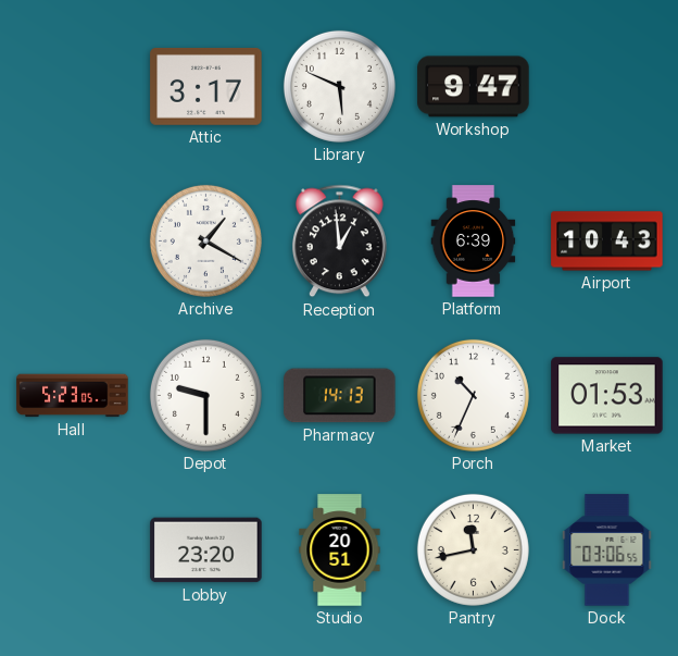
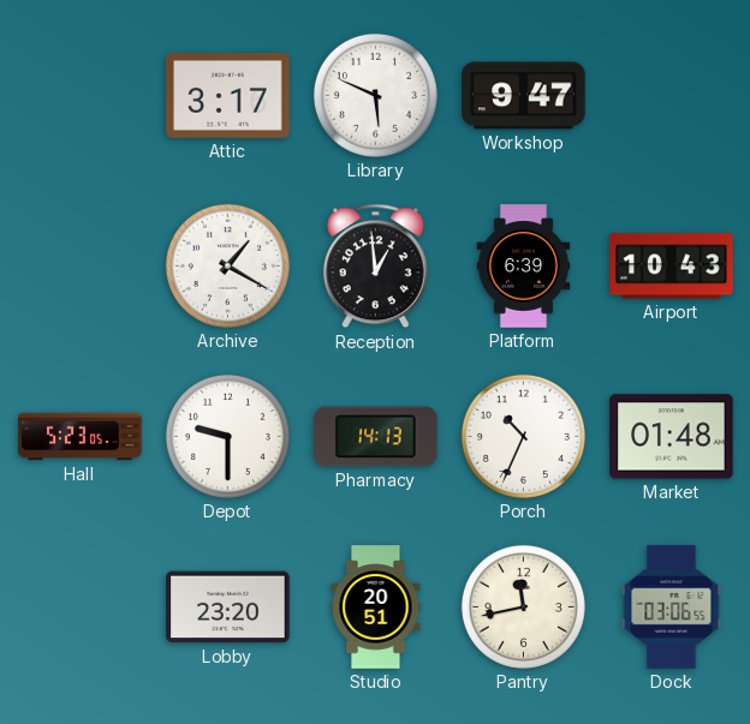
Market: 01:53 -> 01:48
